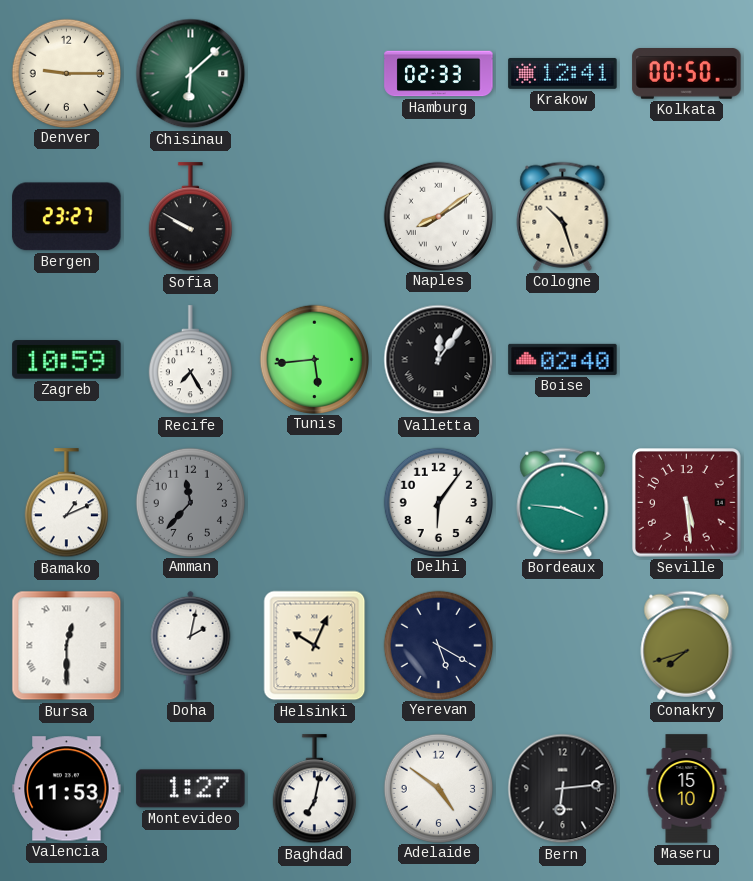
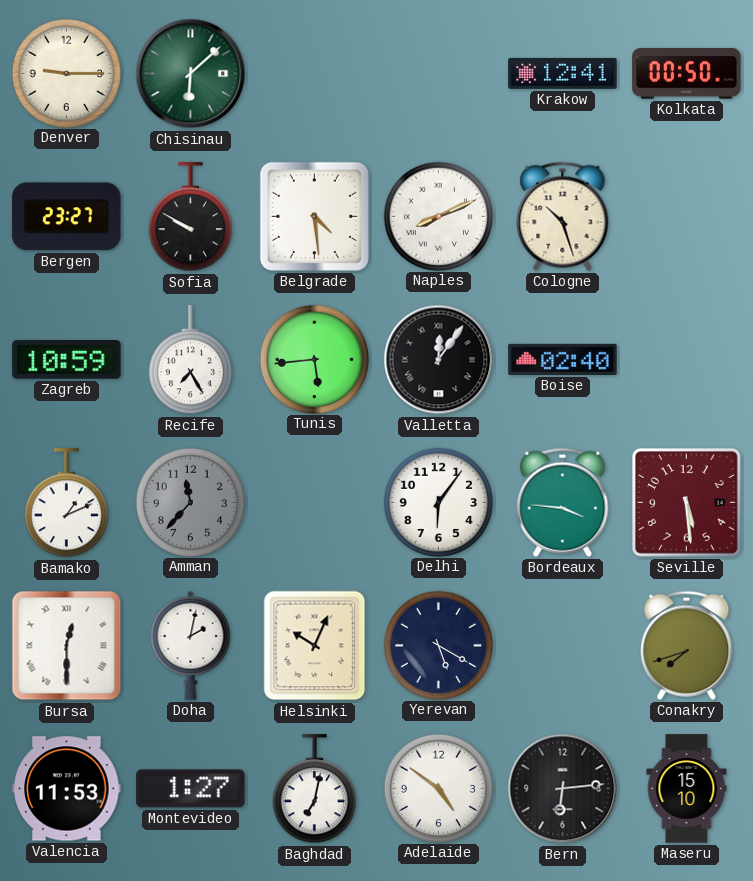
Hamburg: 02:33 -> none
Belgrade: none -> 4:29
Naples: 8:09 -> 8:11
